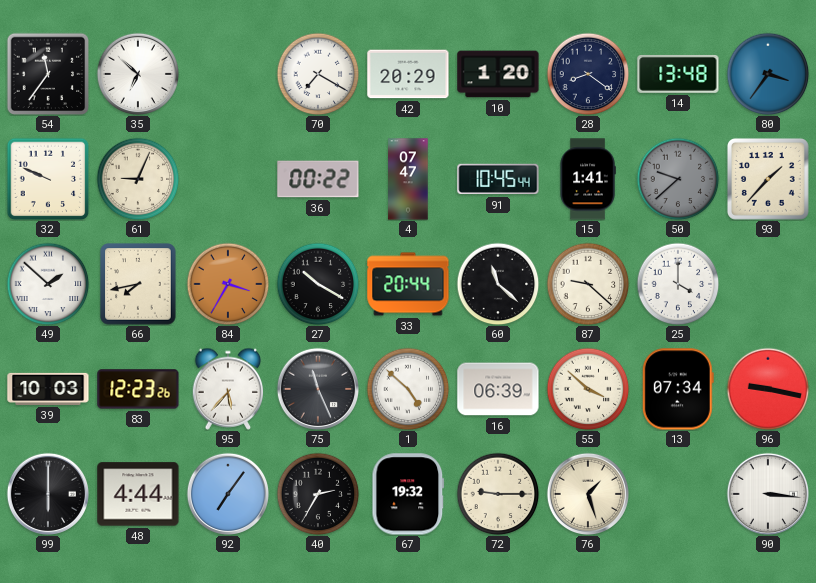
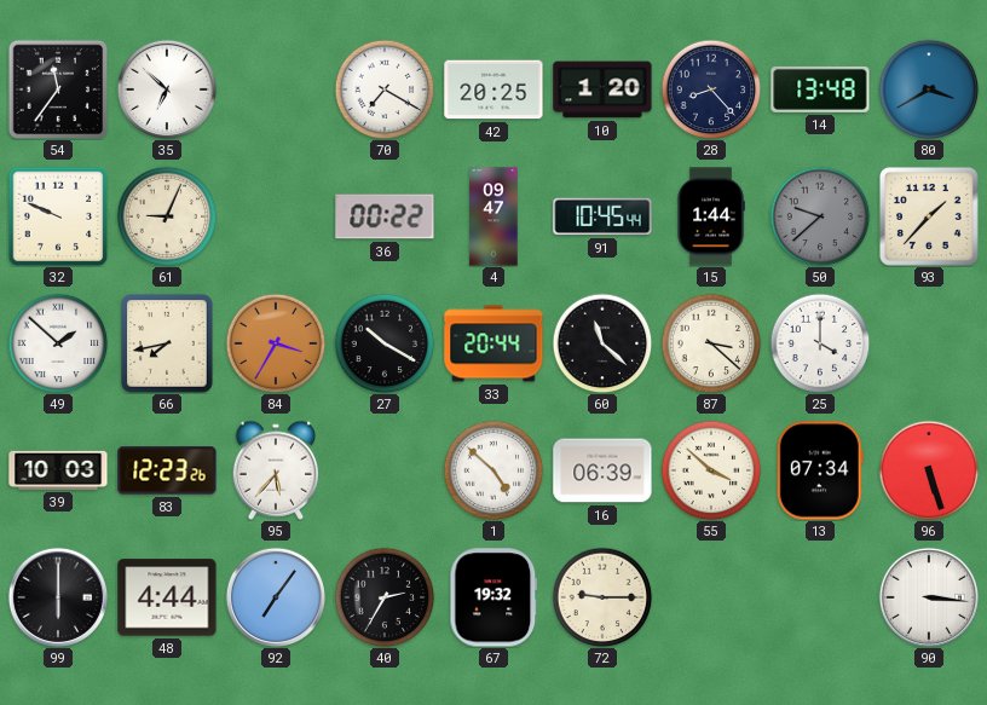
42: 20:29 -> 20:25
28: 8:21 -> 8:23
80: 3:36 -> 3:40
4: 07:47 -> 09:47
15: 1:41 -> 1:44
87: 9:22 -> 3:22
75: 11:26 -> none
96: 9:17 -> 5:27
76: 1:27 -> none
